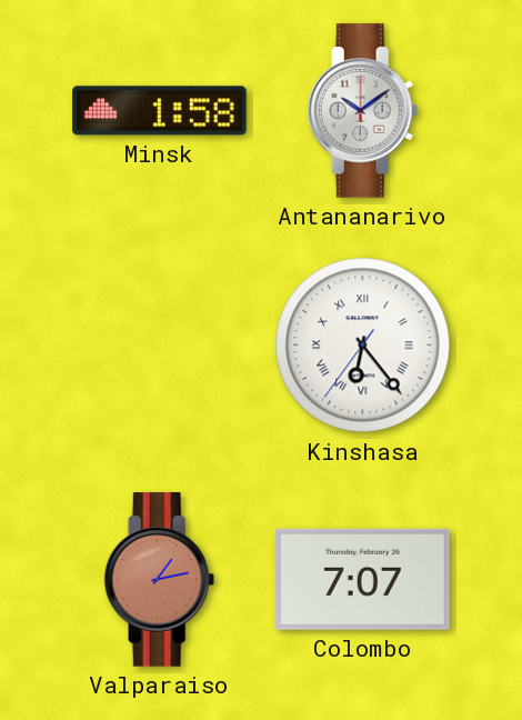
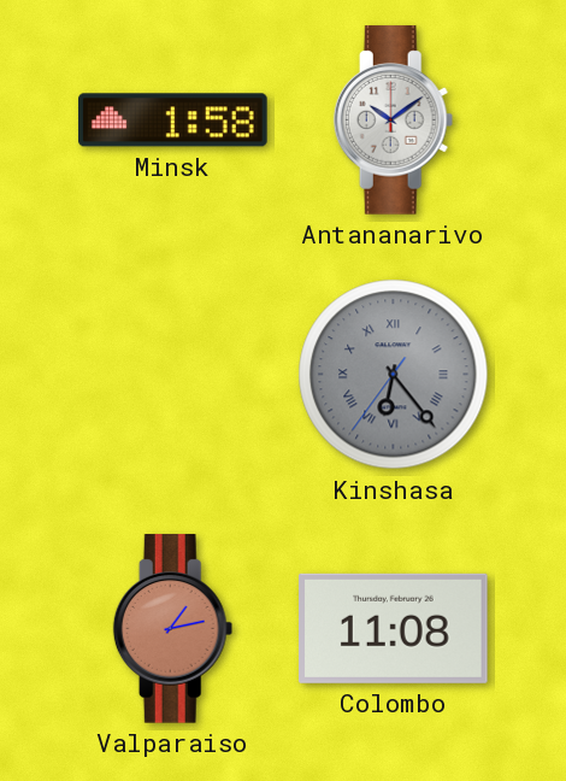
Kinshasa dial: white -> grey
Colombo: 7:07 -> 11:08
